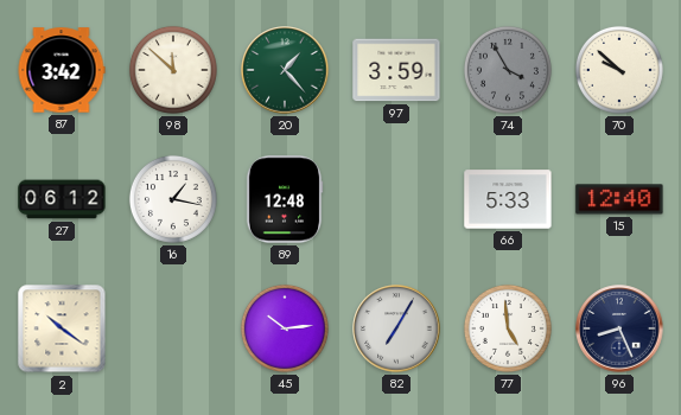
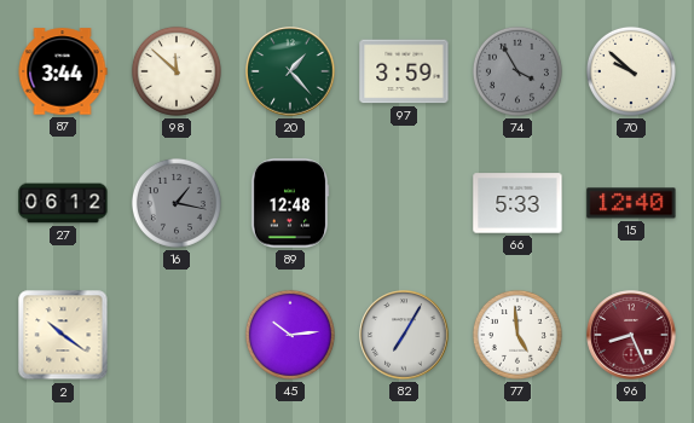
87: 3:42 -> 3:44
16 dial: white -> grey
96 dial: navy -> burgundy
